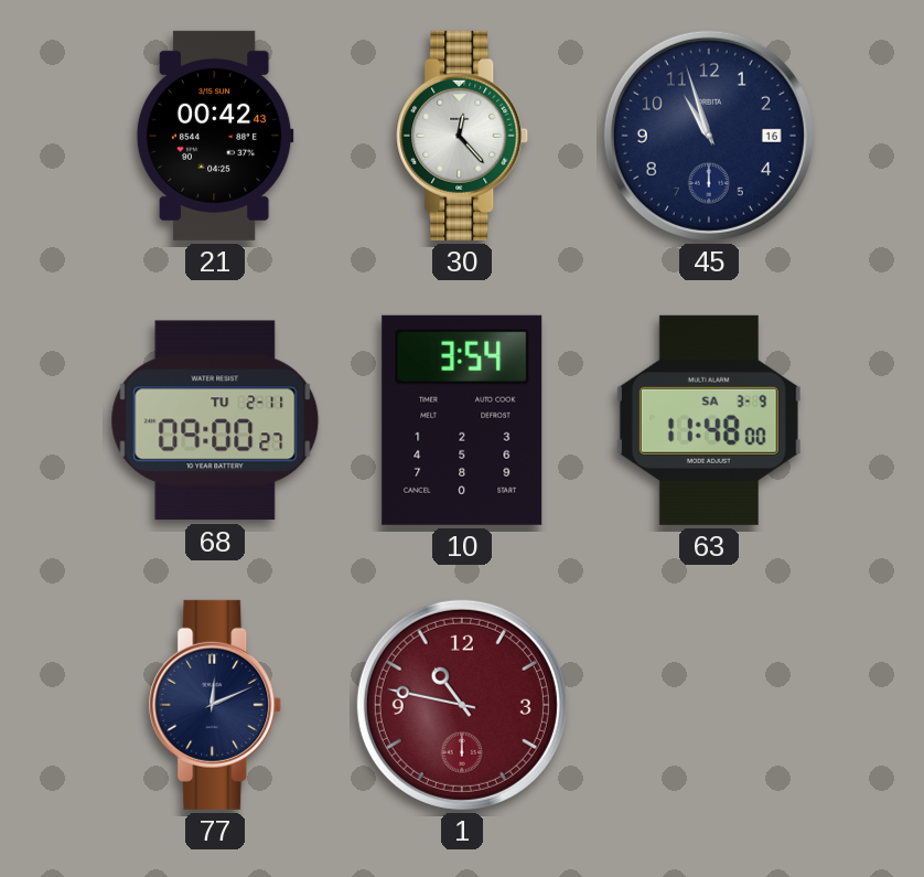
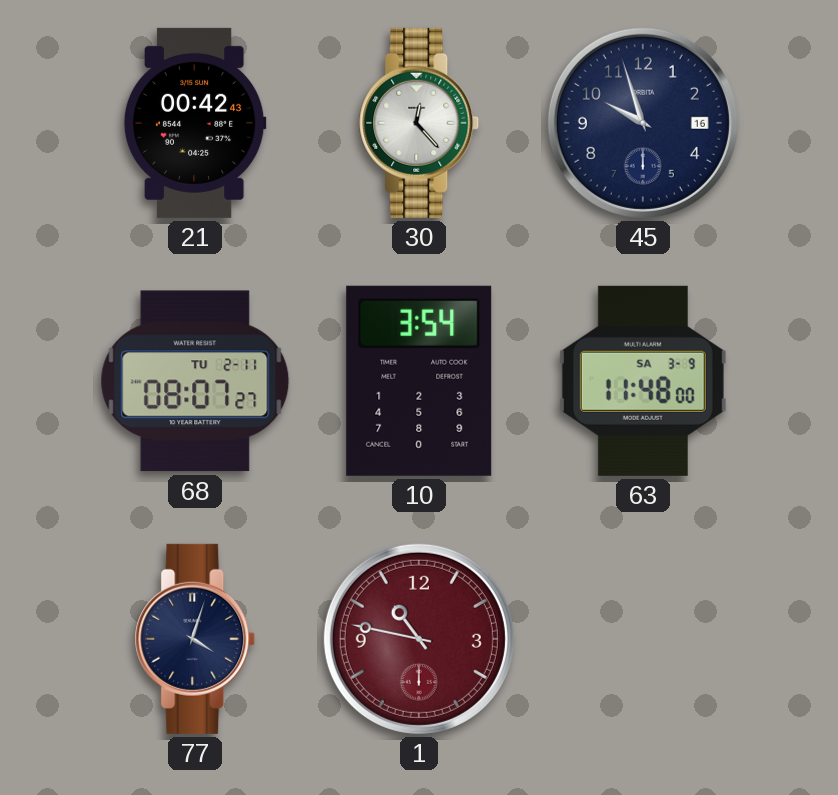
45: 10:57 -> 9:57
68: 09:00 -> 08:07
77: 12:11 -> 4:03
